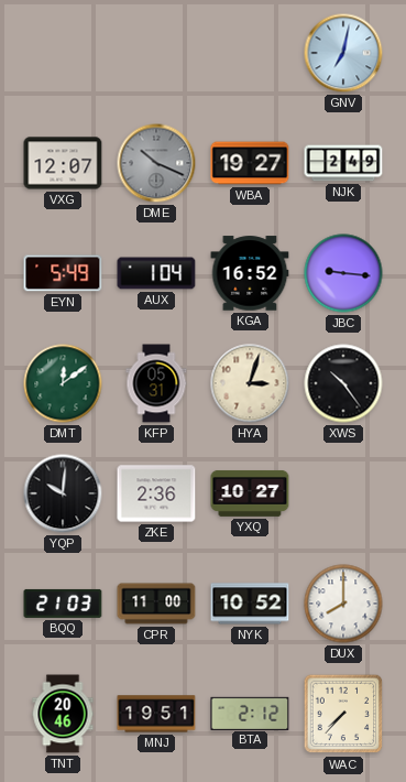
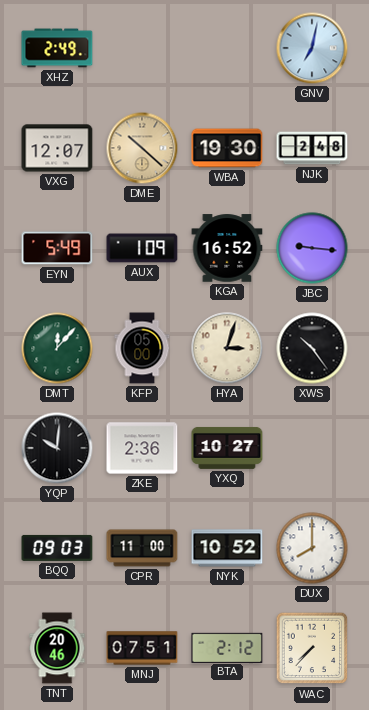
XHZ: none -> 2:49
DME: 10:19 -> 10:22
DME dial: grey -> champagne
WBA: 19:27 -> 19:30
NJK: 2:49 -> 2:48
AUX: 1:04 -> 1:09
DMT: 12:09 -> 12:07
KFP: 05:31 -> 05:00
BQQ: 21:03 -> 09:03
MNJ: 19:51 -> 07:51
